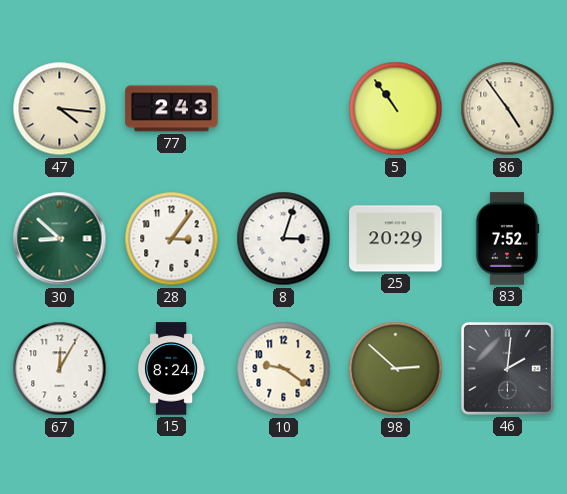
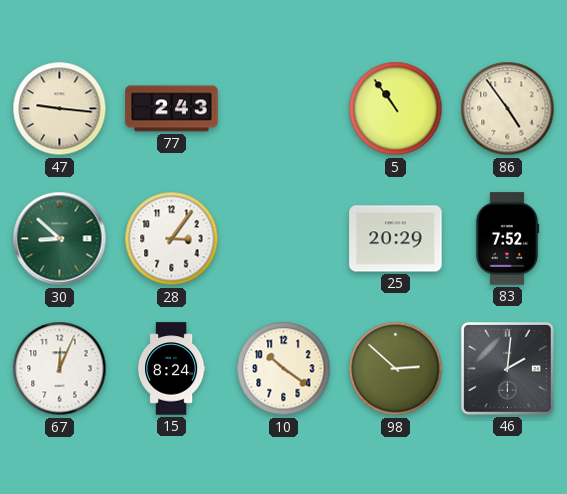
47: 4:16 -> 9:16
8: 3:03 -> none
67: 12:05 -> 12:04
10: 9:21 -> 10:21
